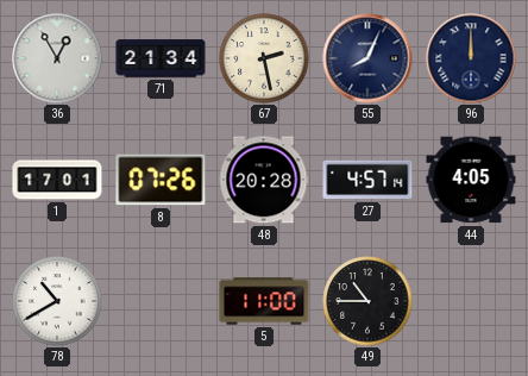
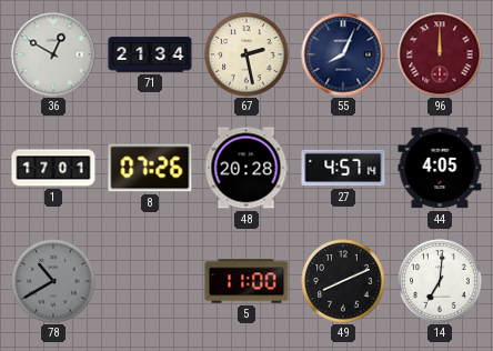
36: 12:55 -> 12:50
96 dial: navy -> burgundy
78 dial: white -> grey
49: 10:45 -> 8:11
14: none -> 7:01
